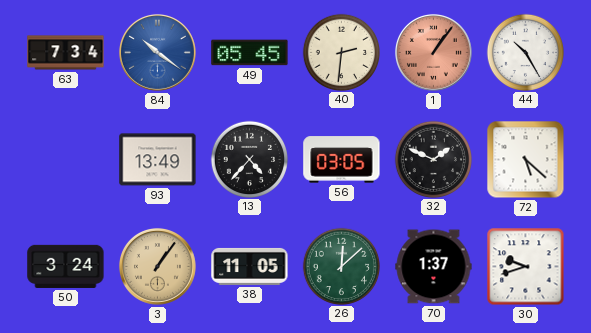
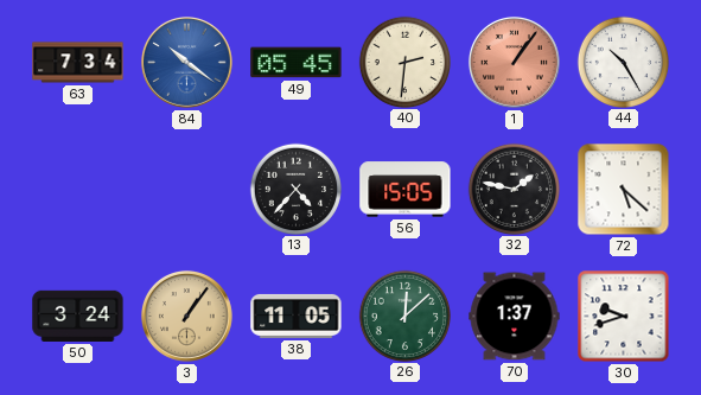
93: 13:49 -> none
56: 03:05 -> 15:05
32: 1:49 -> 1:47
